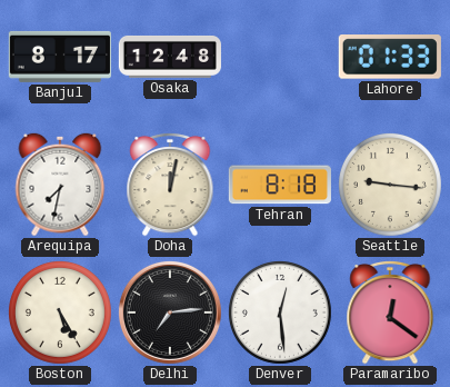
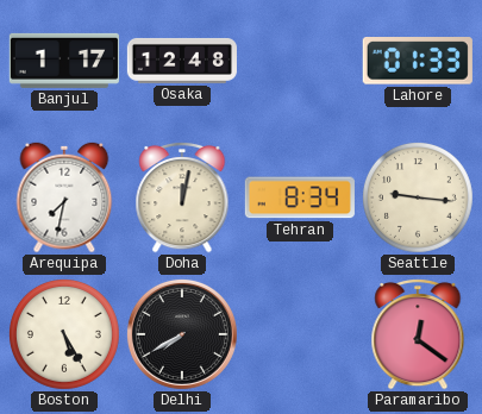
Banjul: 8:17 -> 1:17
Tehran: 8:18 -> 8:34
Delhi: 7:14 -> 7:40
Denver: 12:29 -> none
